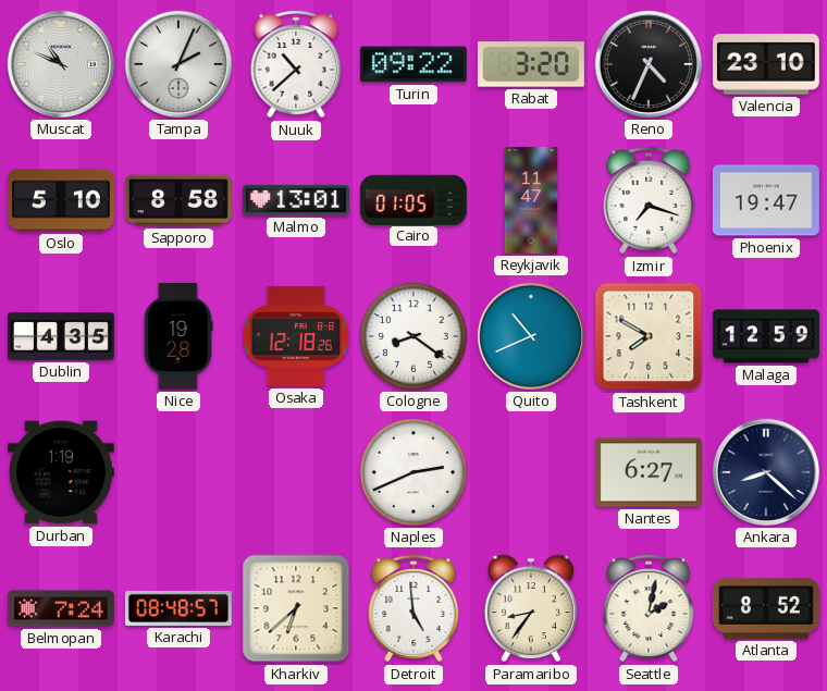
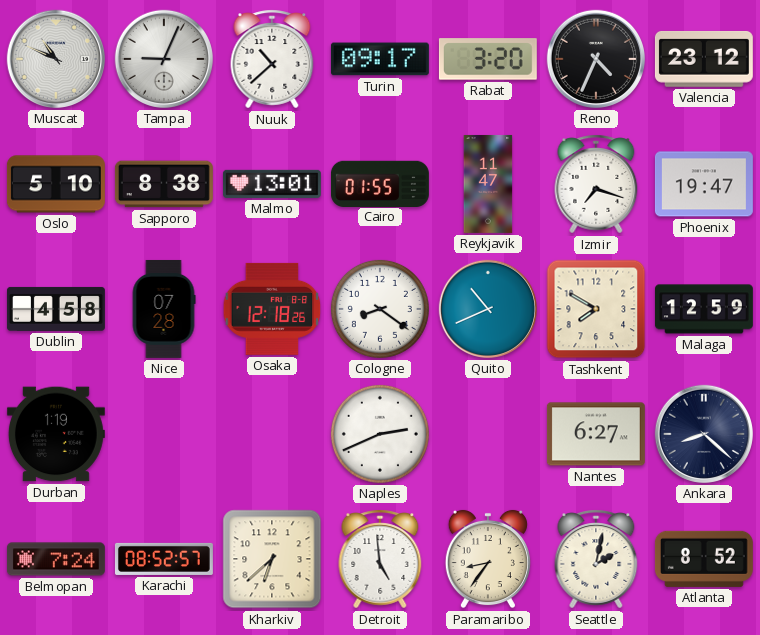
Tampa: 2:04 -> 9:04
Turin: 09:22 -> 09:17
Valencia: 23:10 -> 23:12
Sapporo: 8:58 -> 8:38
Cairo: 01:05 -> 01:55
Dublin: 4:35 -> 4:58
Nice: 19:28 -> 07:28
Karachi: 08:48 -> 08:52
